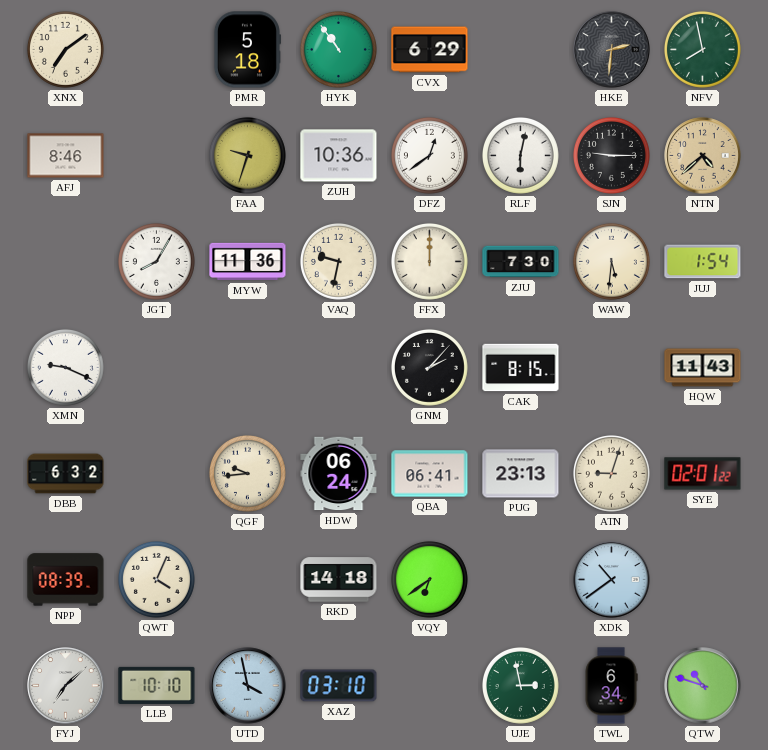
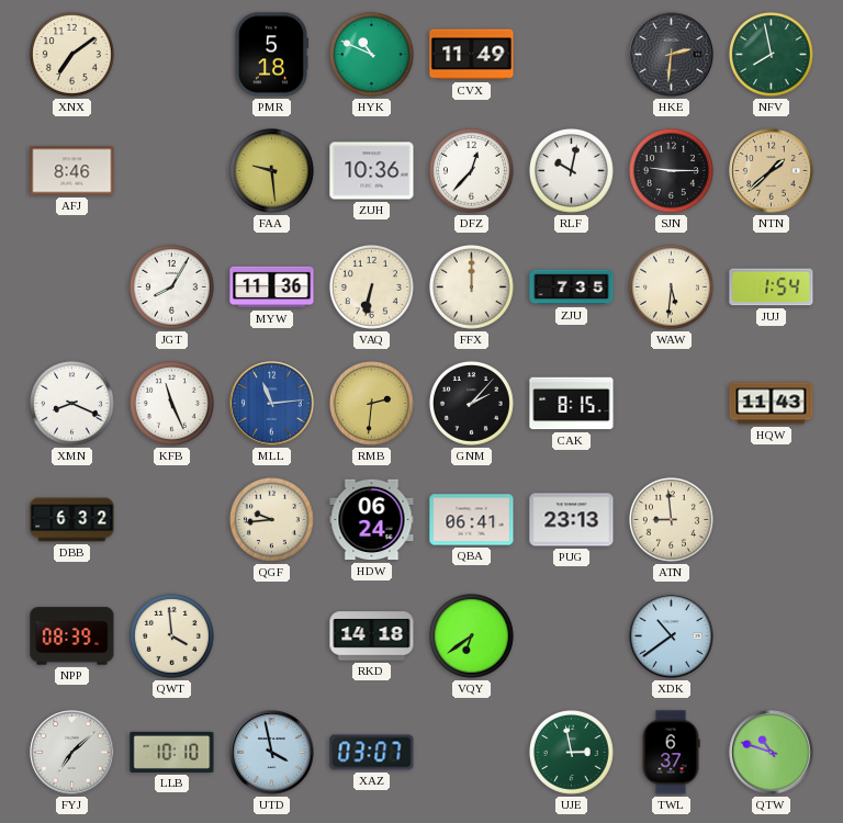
HYK: 10:54 -> 10:49
CVX: 6:29 -> 11:49
FAA: 9:33 -> 9:29
DFZ: 12:39 -> 12:37
RLF: 6:02 -> 10:02
NTN: 4:38 -> 1:38
VAQ: 9:32 -> 6:32
ZJU: 7:30 -> 7:35
XMN: 9:19 -> 8:19
KFB: none -> 11:26
MLL: none -> 11:14
RMB: none -> 2:31
ATN: 9:03 -> 8:59
SYE: 02:01 -> none
QWT: 4:04 -> 3:59
XAZ: 03:10 -> 03:07
TWL: 6:34 -> 6:37
